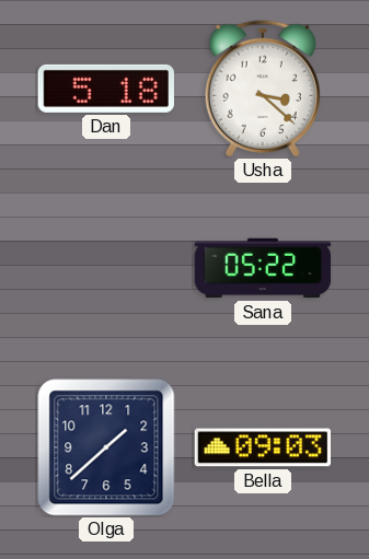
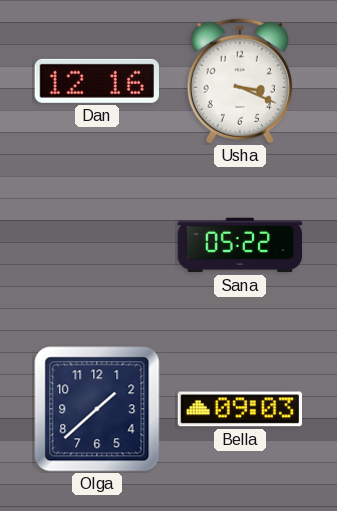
Dan: 5:18 -> 12:16
Usha: 3:22 -> 3:19
